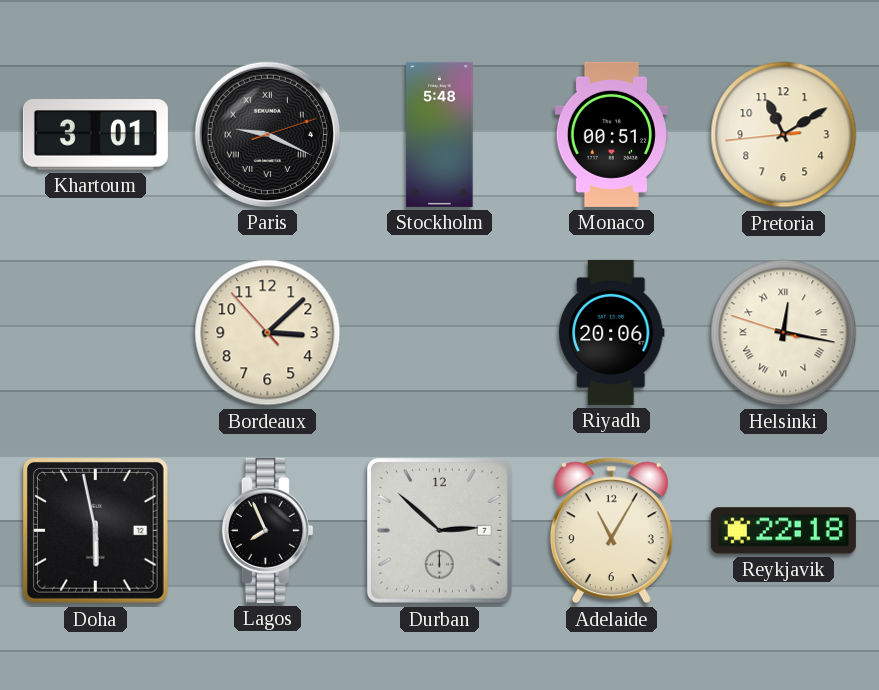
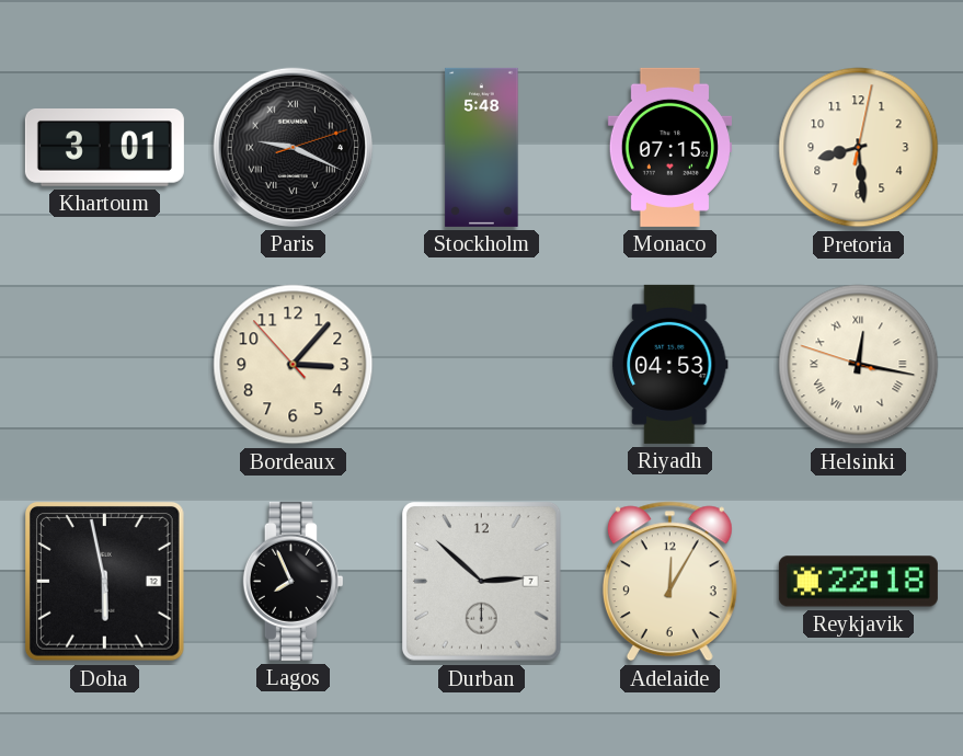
Monaco: 00:51 -> 07:15
Pretoria: 11:09 -> 8:29
Bordeaux: 3:07 -> 3:06
Riyadh: 20:06 -> 04:53
Adelaide: 11:05 -> 12:05
